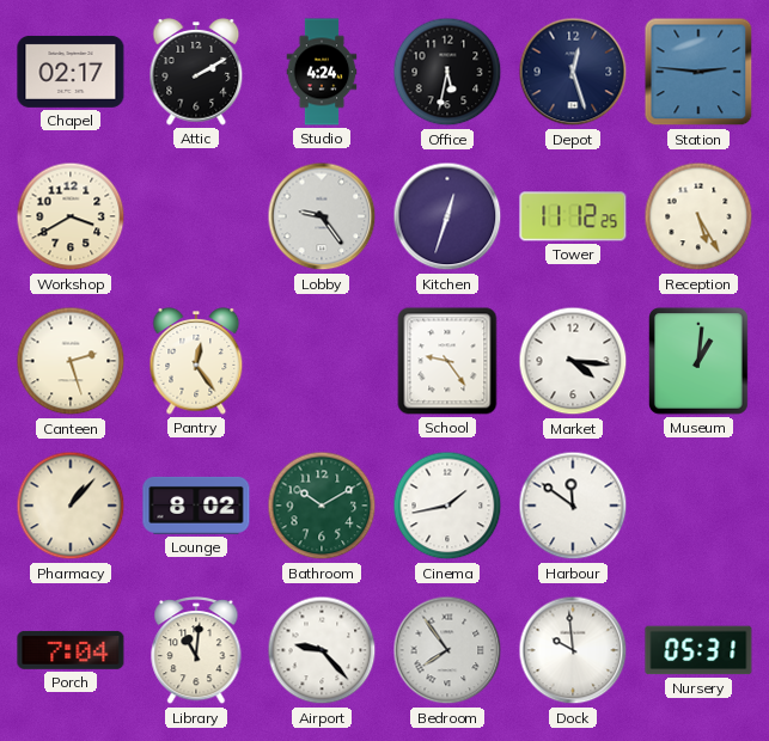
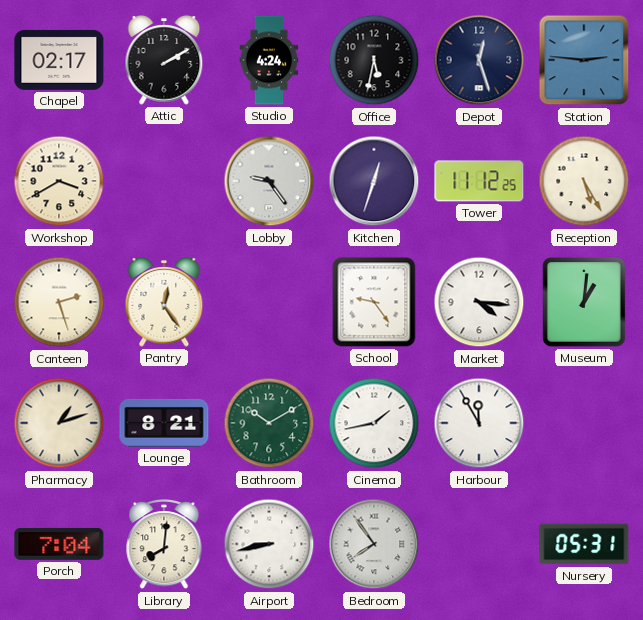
Pharmacy: 1:07 -> 1:12
Lounge: 8:02 -> 8:21
Harbour: 11:51 -> 11:55
Library: 11:01 -> 8:01
Airport: 9:23 -> 8:43
Dock: 9:59 -> none
